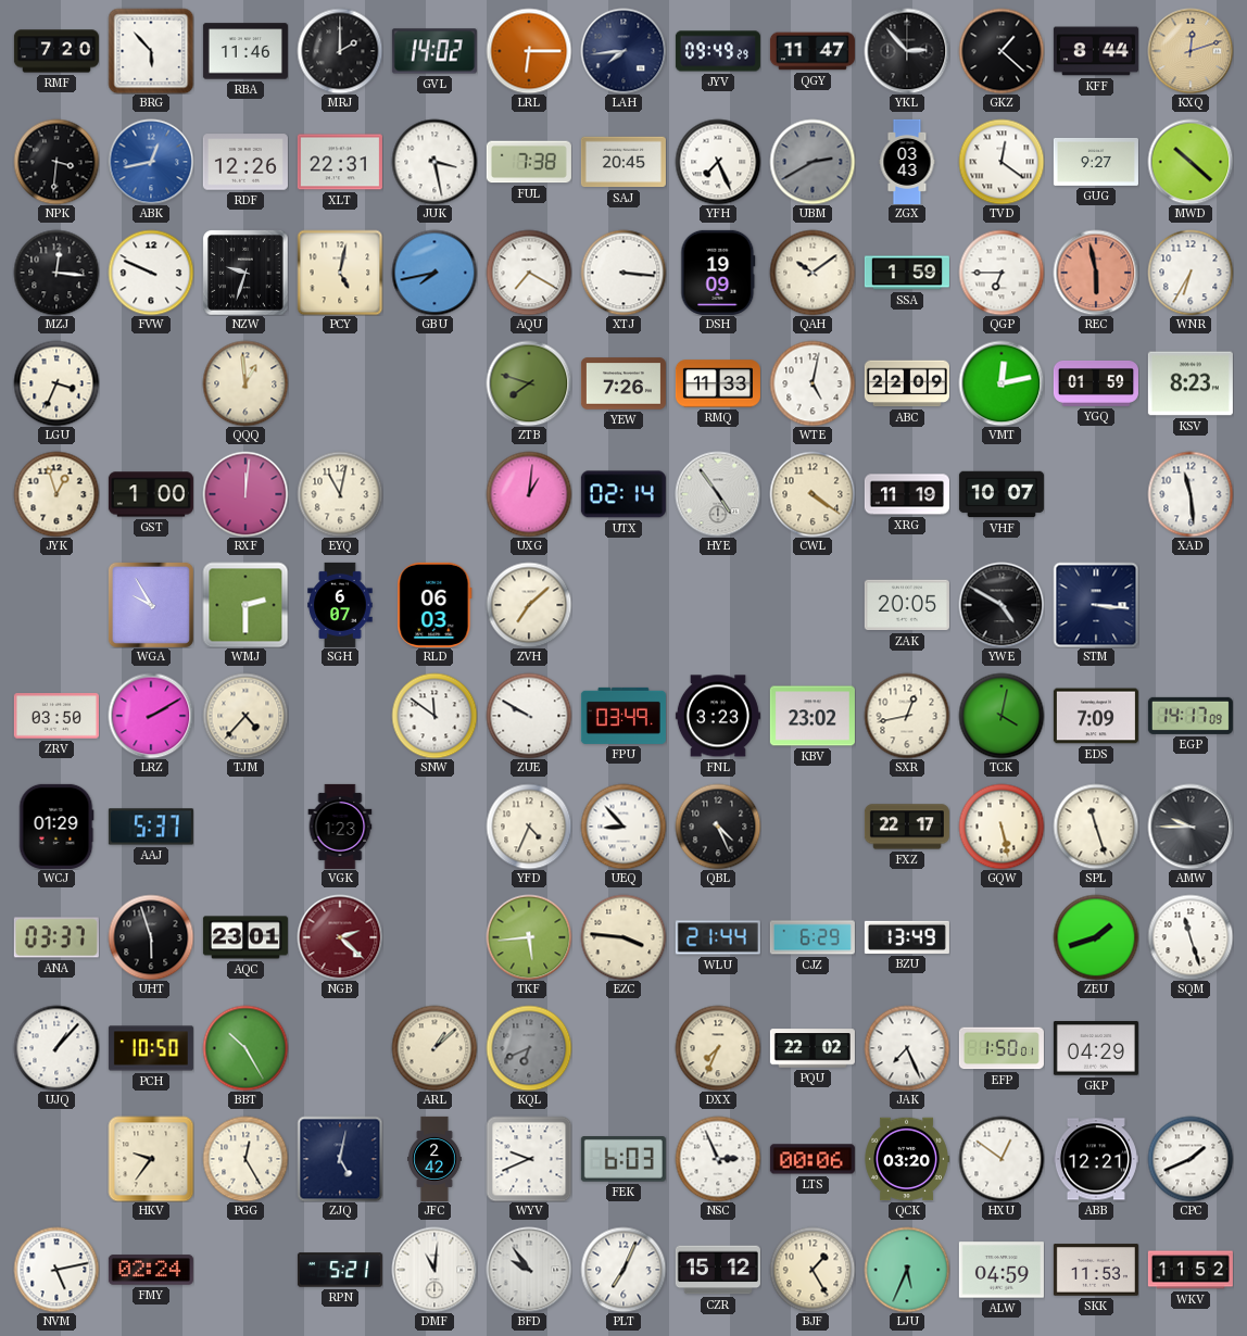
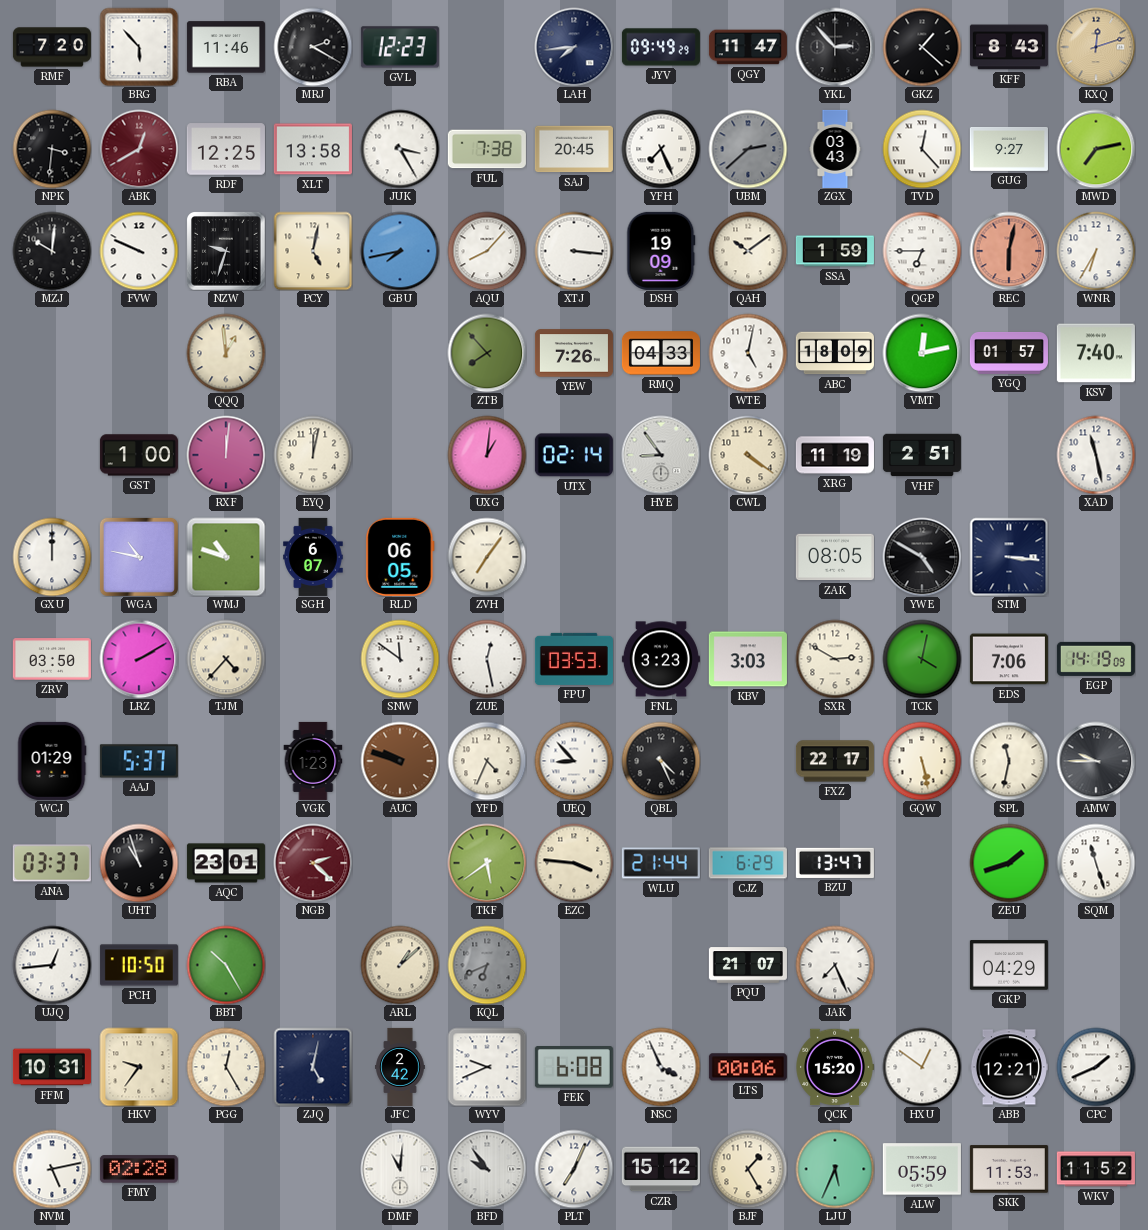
MRJ: 2:00 -> 2:20
GVL: 14:02 -> 12:23
LRL: 6:15 -> none
KFF: 8:44 -> 8:43
ABK: 12:43 -> 12:40
ABK dial: blue -> burgundy
RDF: 12:26 -> 12:25
XLT: 22:31 -> 13:58
JUK: 3:28 -> 3:25
UBM: 2:40 -> 2:38
TVD: 12:21 -> 12:23
MWD: 10:22 -> 7:13
MZJ: 12:16 -> 10:01
AQU: 7:20 -> 8:07
REC: 5:58 -> 6:02
LGU: 3:34 -> none
ZTB: 7:48 -> 7:53
RMQ: 11:33 -> 04:33
ABC: 22:09 -> 18:09
YGQ: 01:59 -> 01:57
KSV: 8:23 -> 7:40
JYK: 12:57 -> none
EYQ: 11:02 -> 12:02
HYE: 4:54 -> 8:54
VHF: 10:07 -> 2:51
XAD: 11:29 -> 11:28
GXU: none -> 12:00
WGA: 9:55 -> 10:47
WMJ: 2:30 -> 10:48
RLD: 06:03 -> 06:05
ZVH: 7:08 -> 7:06
ZAK: 20:05 -> 08:05
ZUE: 9:50 -> 12:28
FPU: 03:49 -> 03:53
KBV: 23:02 -> 3:03
SXR: 12:43 -> 2:50
EDS: 7:09 -> 7:06
EGP: 14:17 -> 14:19
AUC: none -> 9:48
SPL: 11:27 -> 11:32
UHT: 5:57 -> 10:57
TKF: 5:44 -> 5:39
BZU: 13:49 -> 13:47
UJQ: 1:07 -> 12:44
DXX: 7:34 -> none
PQU: 22:02 -> 21:07
EFP: 1:50 -> none
FFM: none -> 10:31
FEK: 6:03 -> 6:08
NSC: 2:56 -> 3:56
QCK: 03:20 -> 15:20
FMY: 02:24 -> 02:28
RPN: 5:21 -> none
ALW: 04:59 -> 05:59
